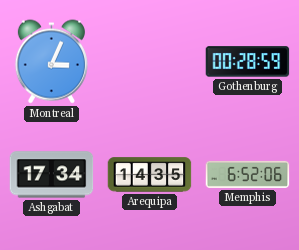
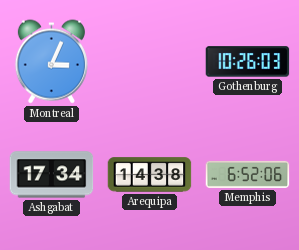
Gothenburg: 00:28 -> 10:26
Arequipa: 14:35 -> 14:38
